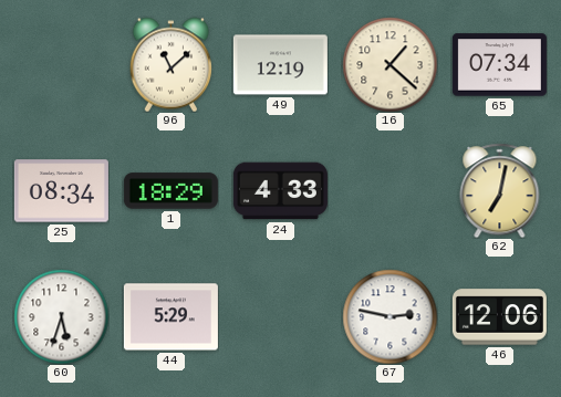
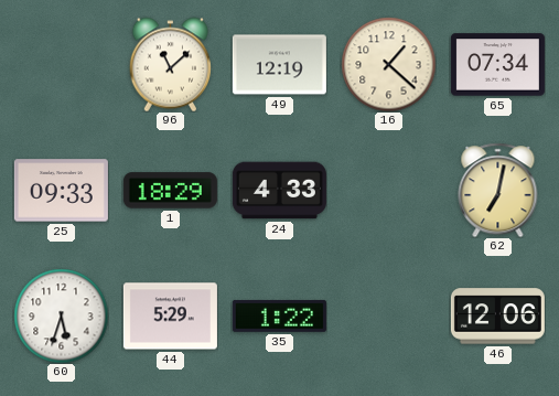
25: 08:34 -> 09:33
35: none -> 1:22
67: 2:47 -> none
